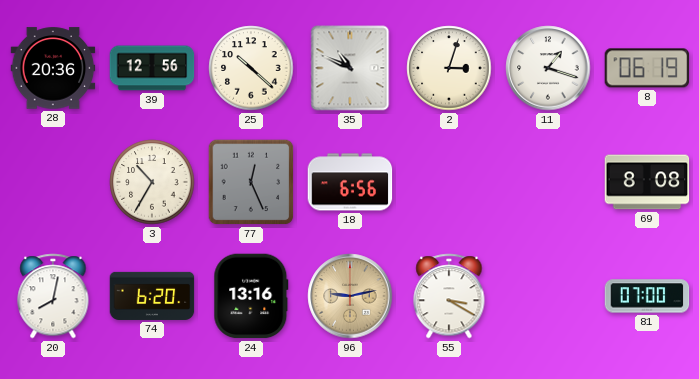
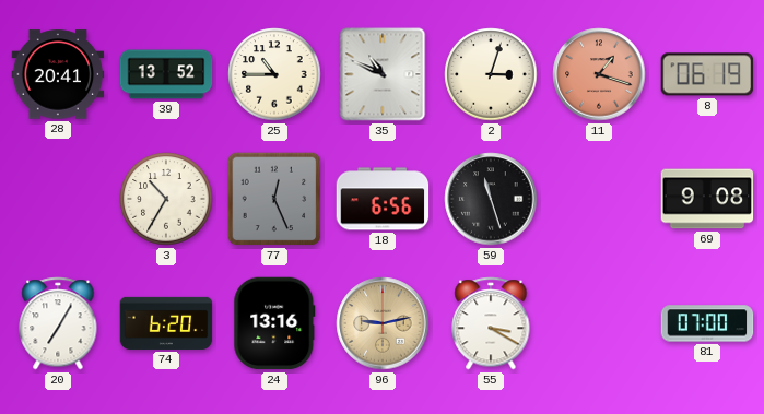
28: 20:36 -> 20:41
39: 12:56 -> 13:52
25: 10:22 -> 10:45
11 dial: white -> salmon
59: none -> 11:27
69: 8:08 -> 9:08
20: 8:02 -> 7:05
